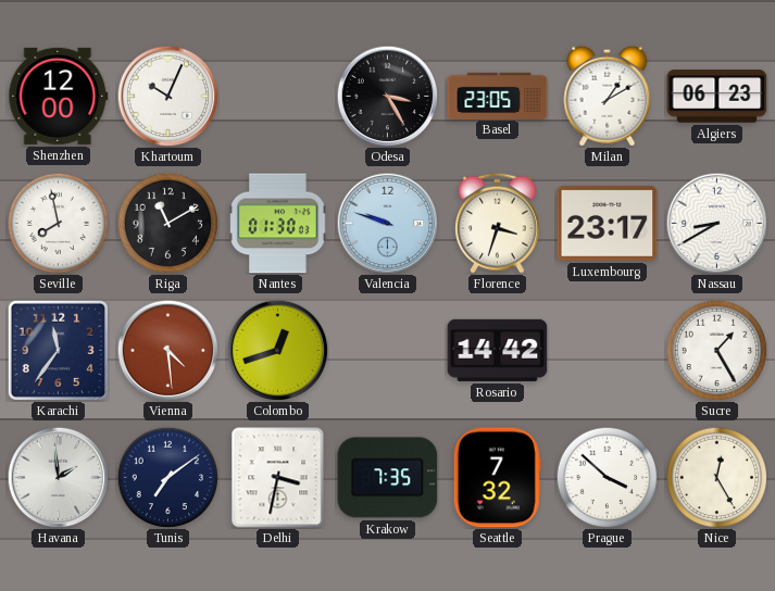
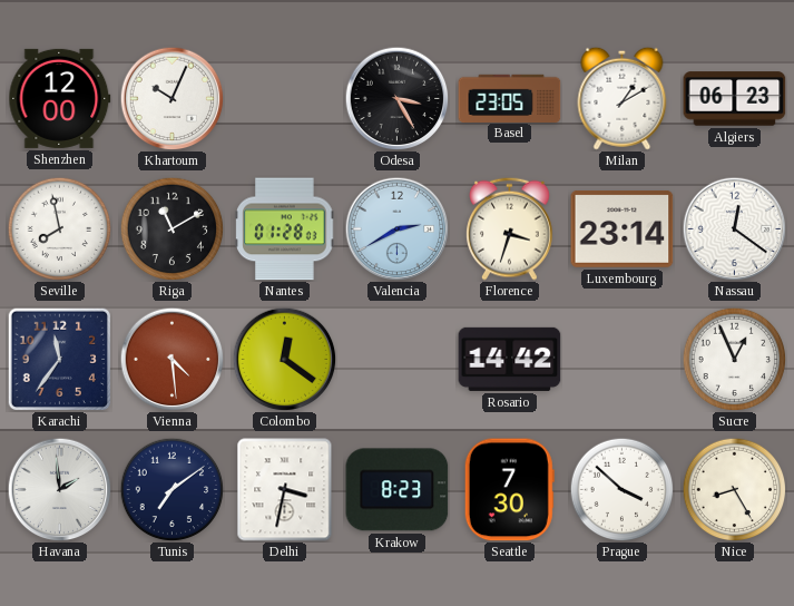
Nantes: 01:30 -> 01:28
Valencia: 9:48 -> 2:40
Luxembourg: 23:17 -> 23:14
Nassau: 8:40 -> 12:21
Colombo: 12:42 -> 12:21
Sucre: 1:25 -> 12:56
Krakow: 7:35 -> 8:23
Seattle: 7:32 -> 7:30
Nice: 12:25 -> 8:25
